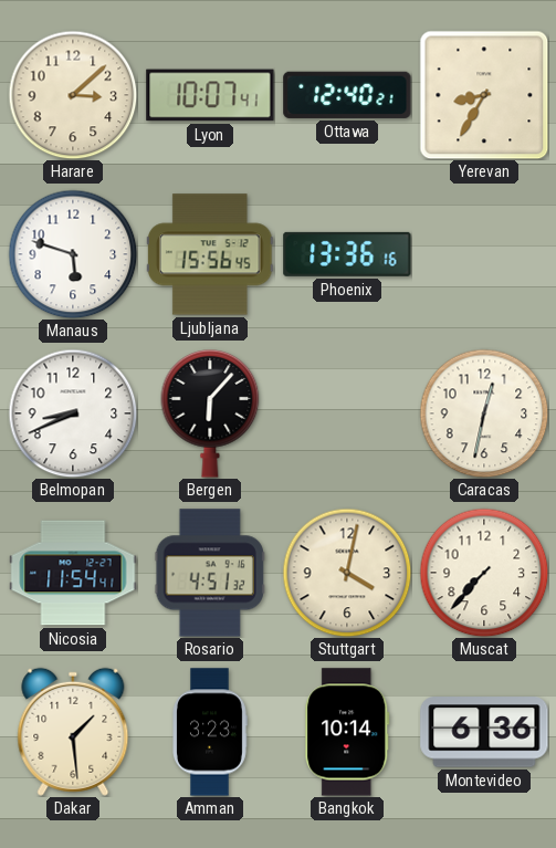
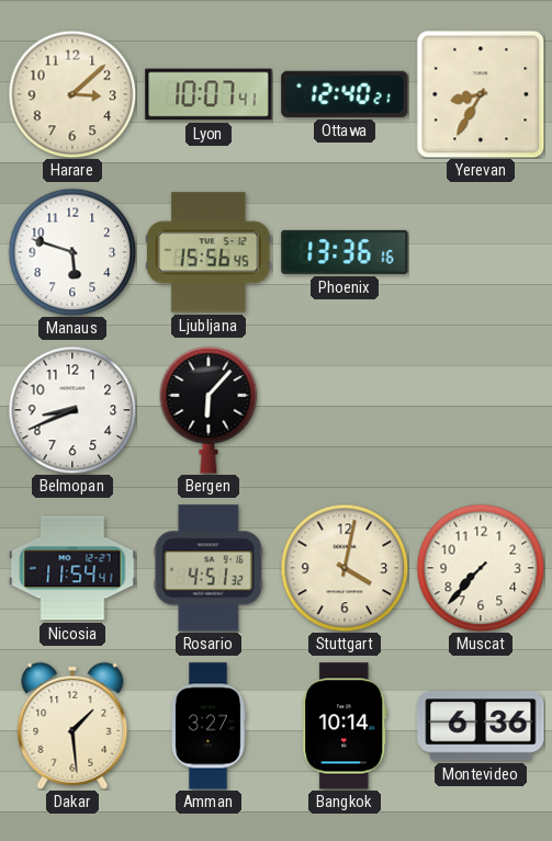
Caracas: 12:32 -> none
Amman: 3:23 -> 3:27
